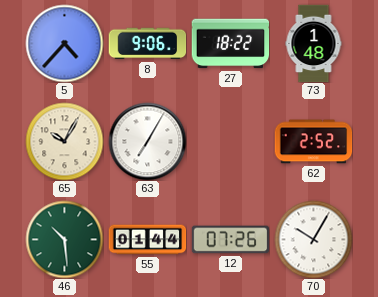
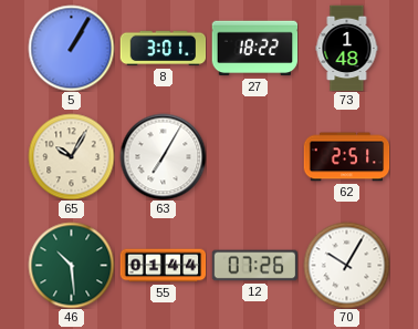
5: 4:37 -> 1:05
8: 9:06 -> 3:01
62: 2:52 -> 2:51
